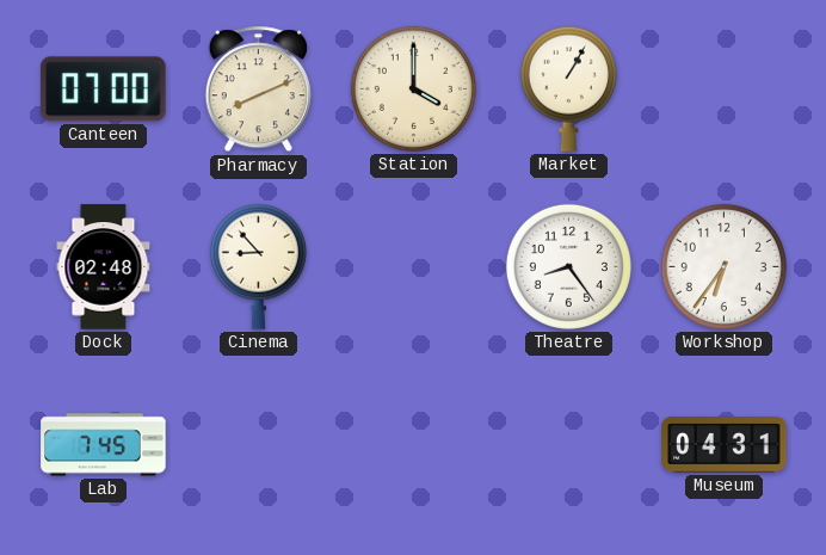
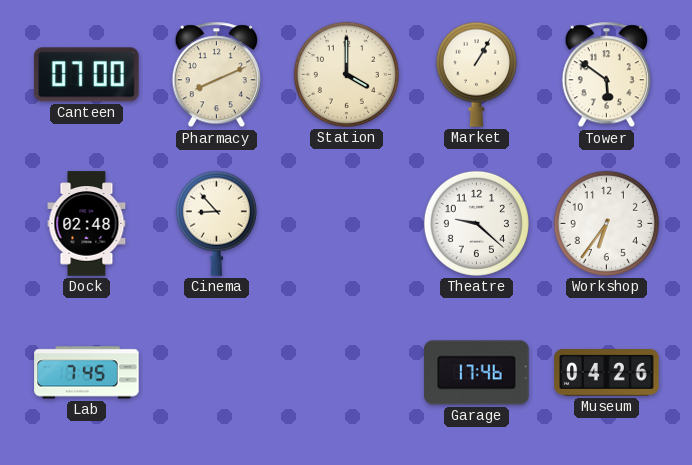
Tower: none -> 5:51
Theatre: 8:24 -> 9:22
Garage: none -> 17:46
Museum: 04:31 -> 04:26
